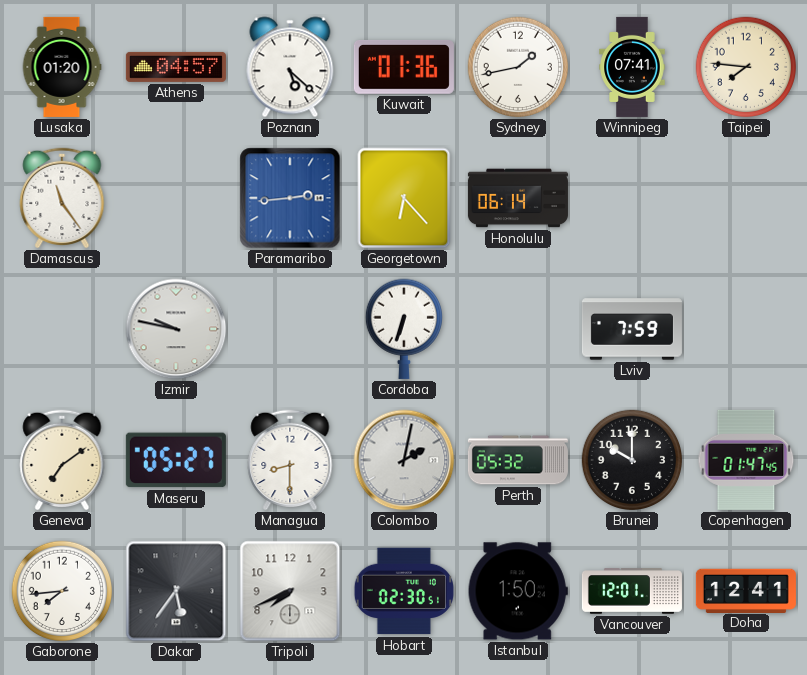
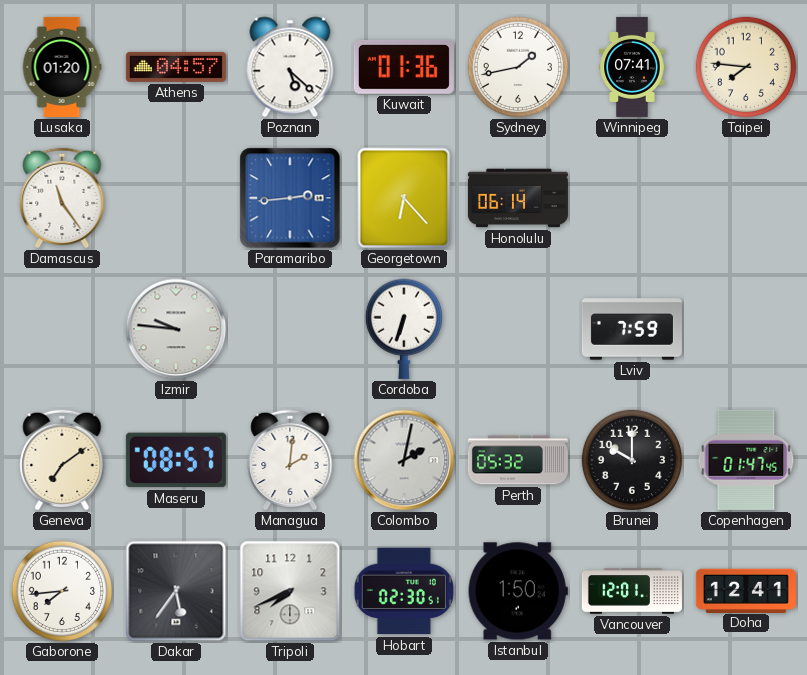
Izmir: 9:47 -> 9:46
Maseru: 05:27 -> 08:57
Managua: 8:30 -> 2:01
